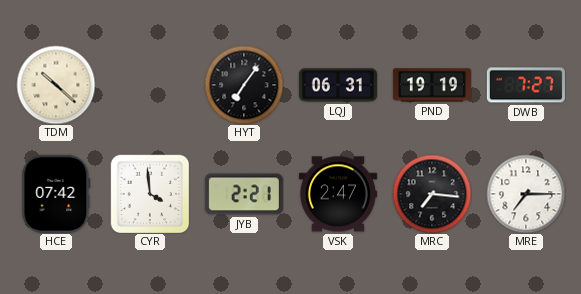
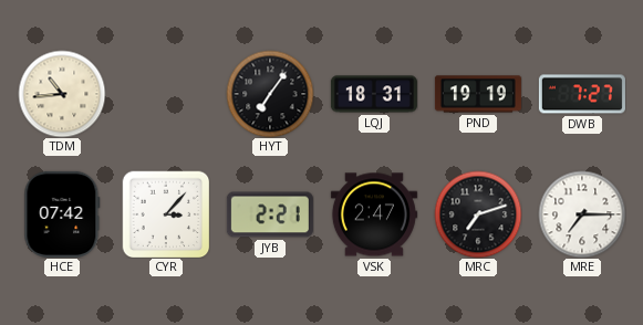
TDM: 10:22 -> 10:44
LQJ: 06:31 -> 18:31
CYR: 3:59 -> 3:07
MRC: 7:16 -> 7:12
